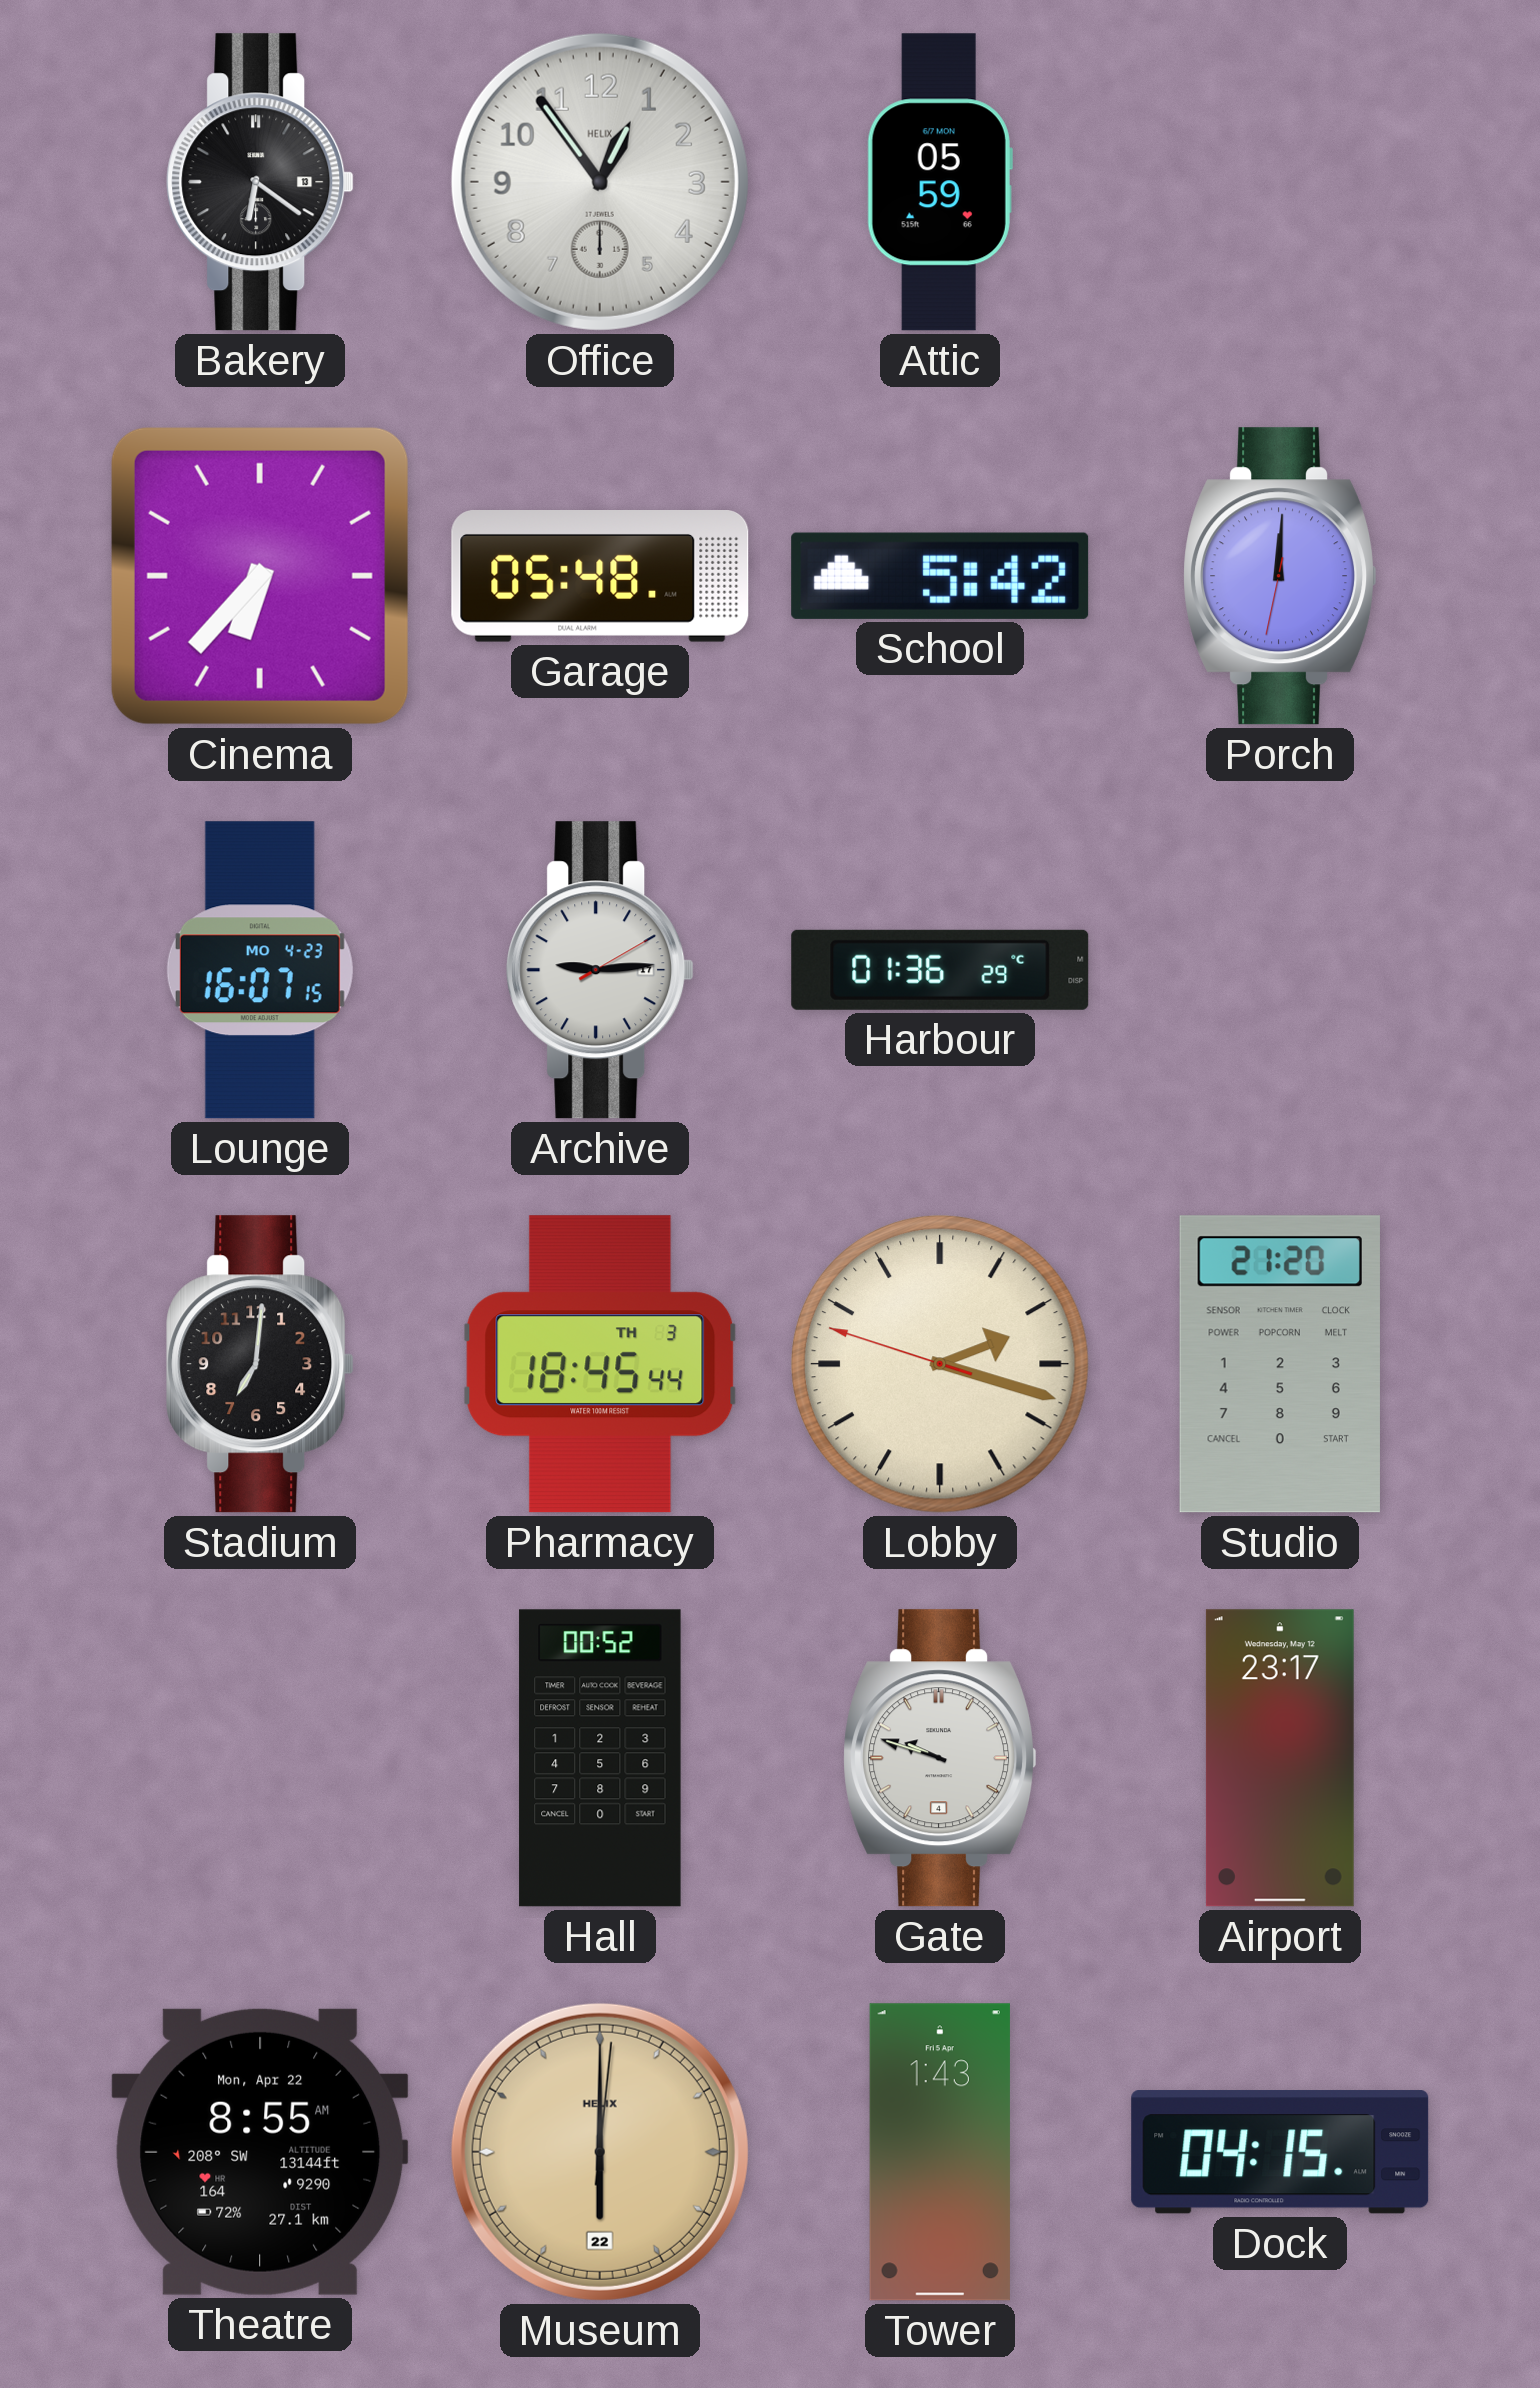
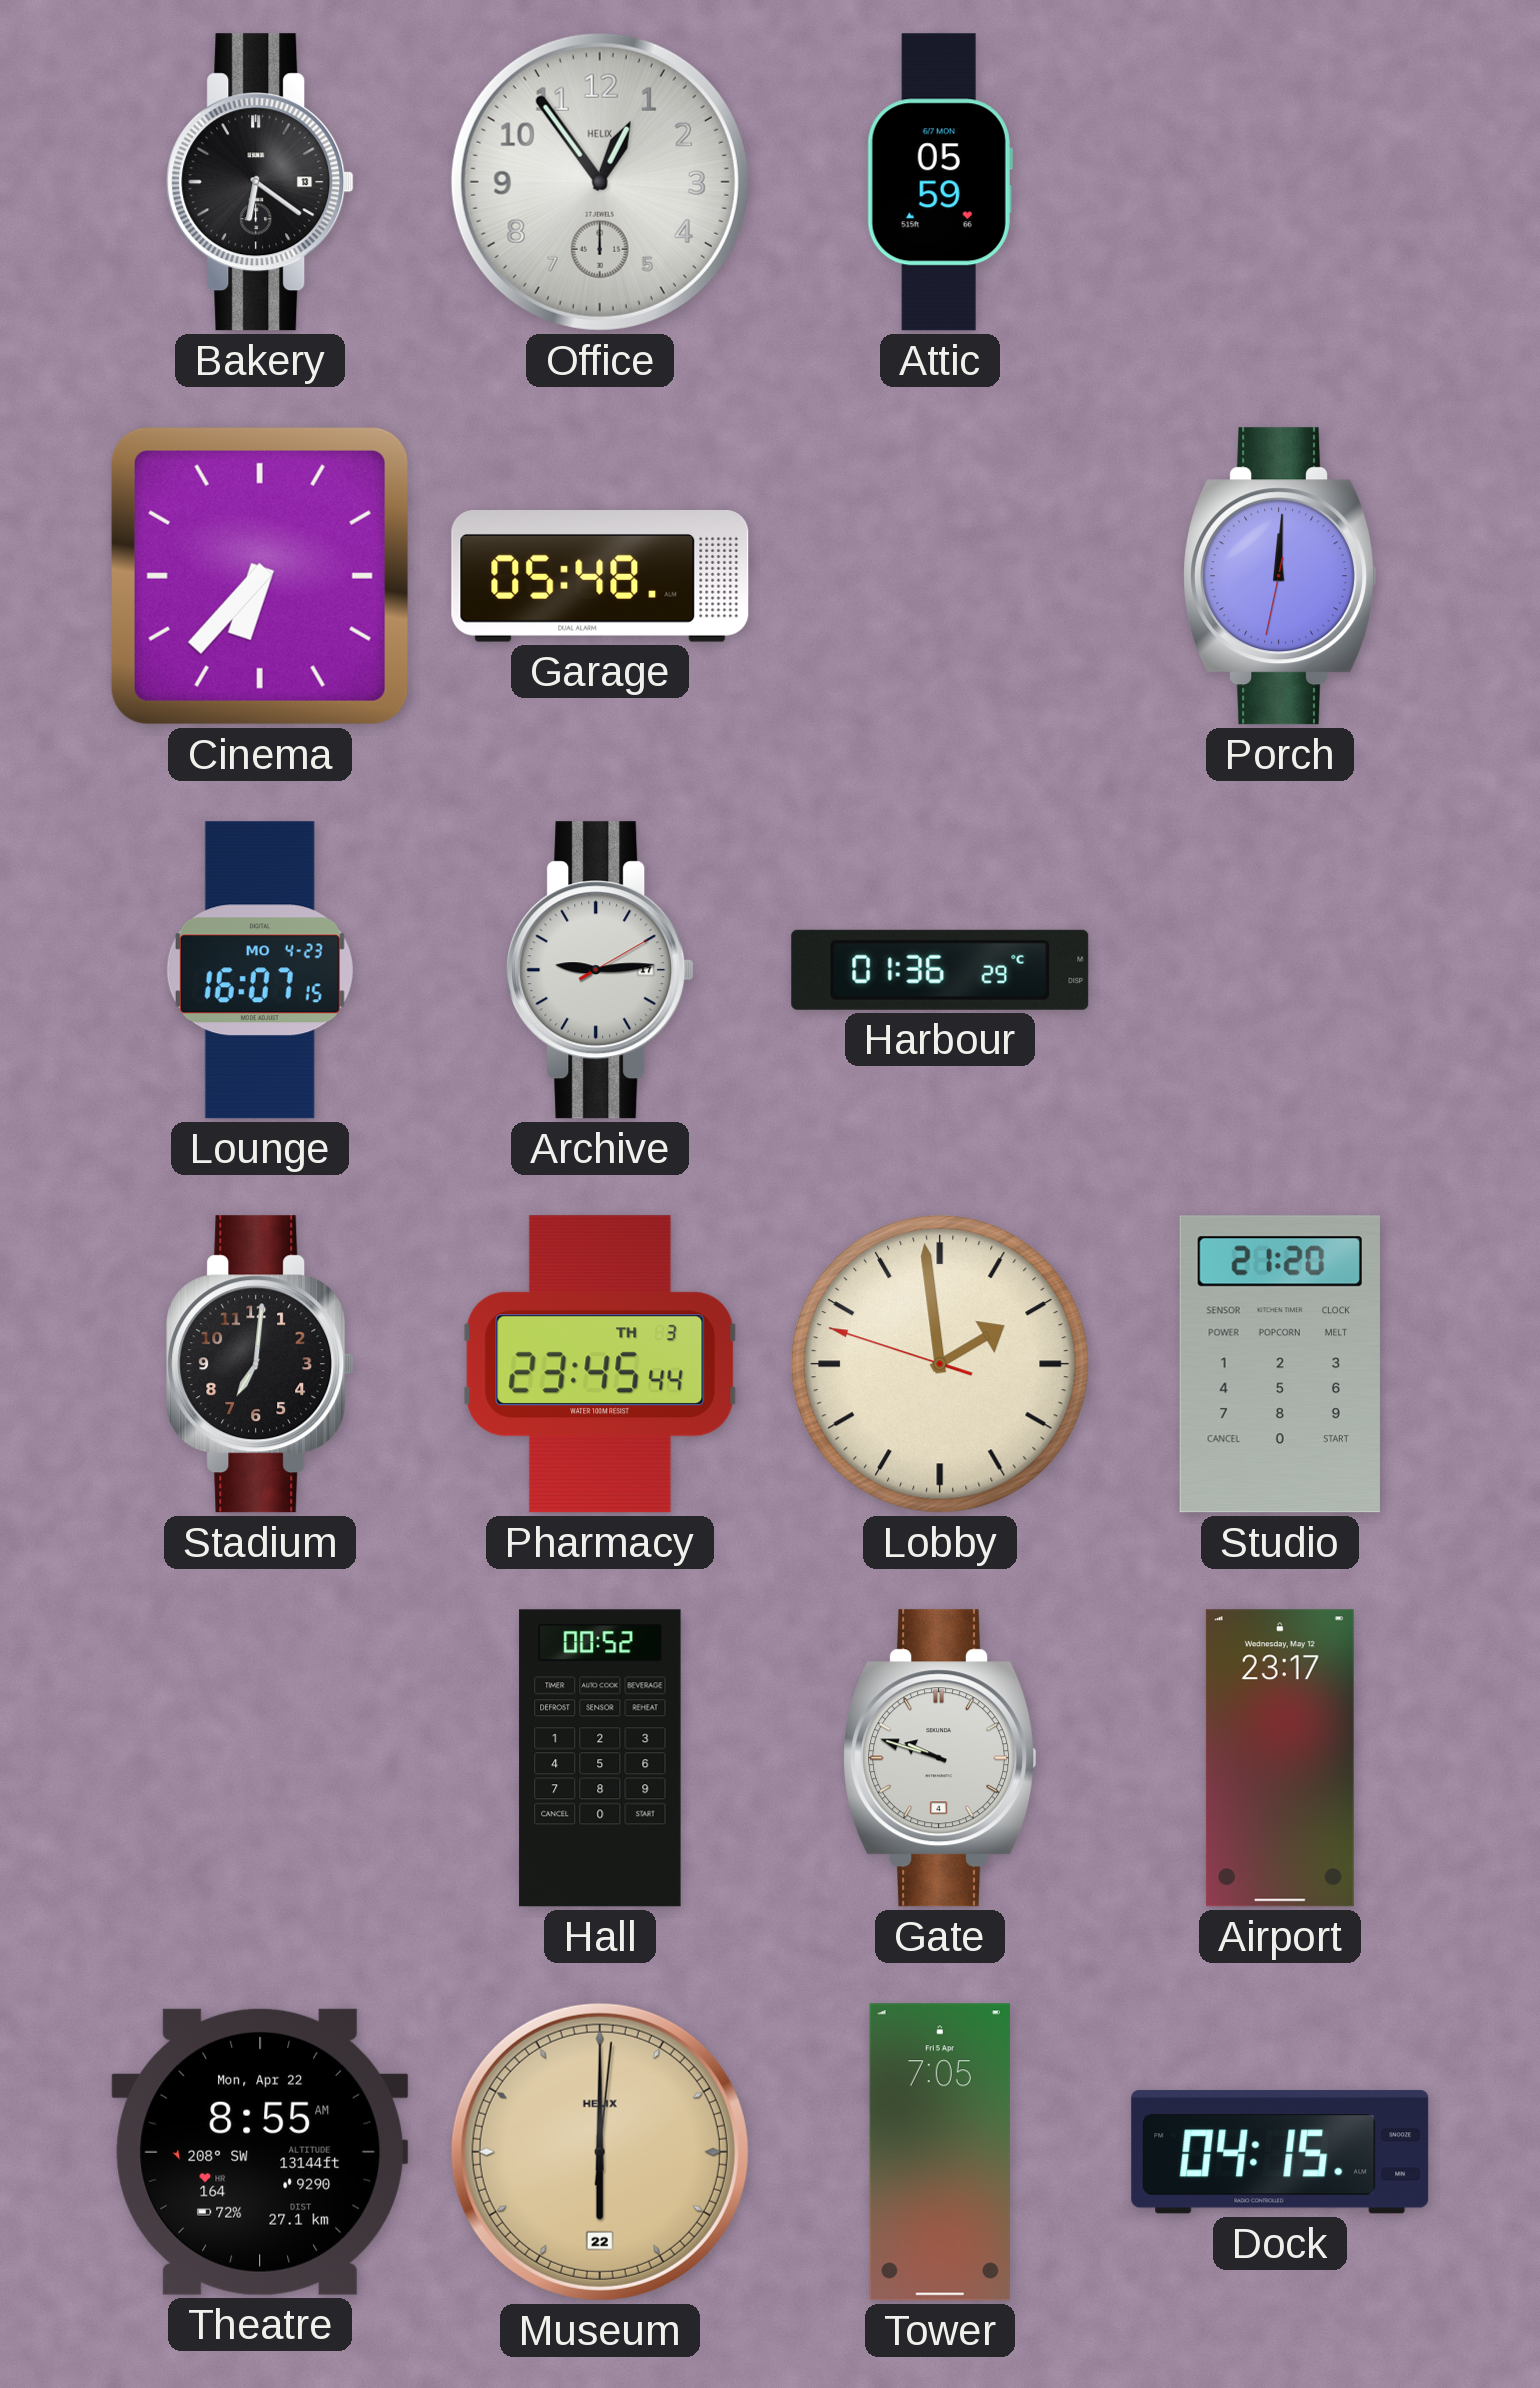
School: 5:42 -> none
Pharmacy: 18:45 -> 23:45
Lobby: 2:17 -> 1:58
Tower: 1:43 -> 7:05
